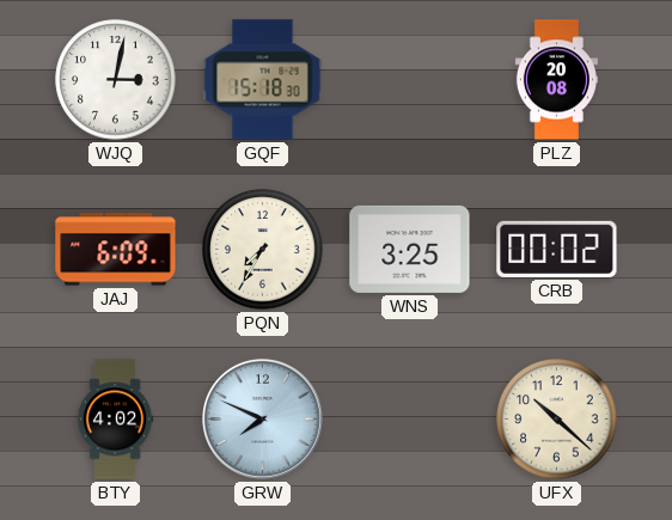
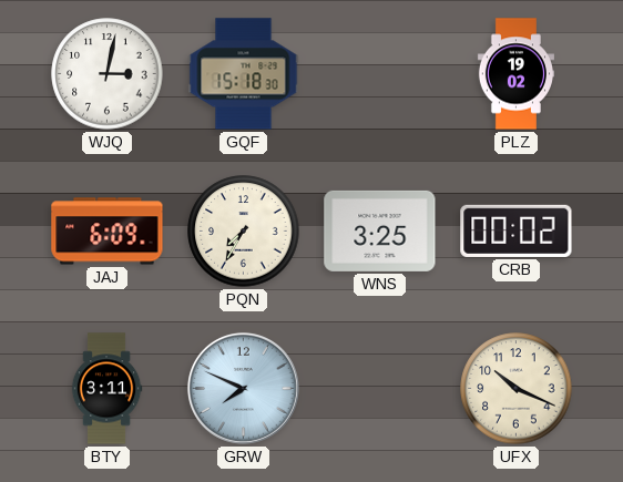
PLZ: 20:08 -> 19:02
BTY: 4:02 -> 3:11
UFX: 10:22 -> 10:19
